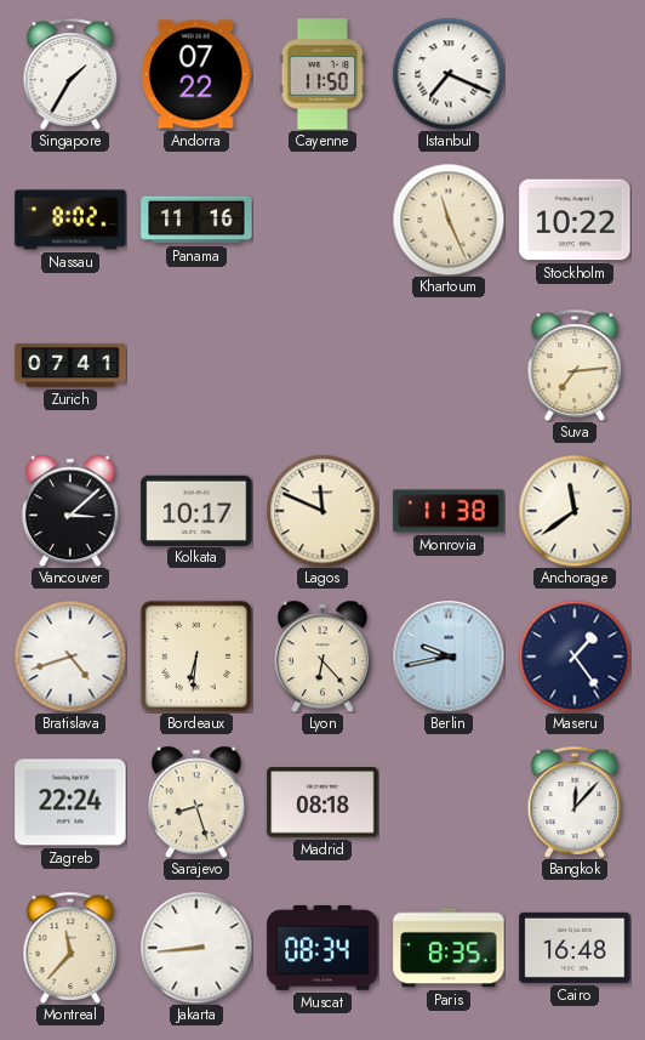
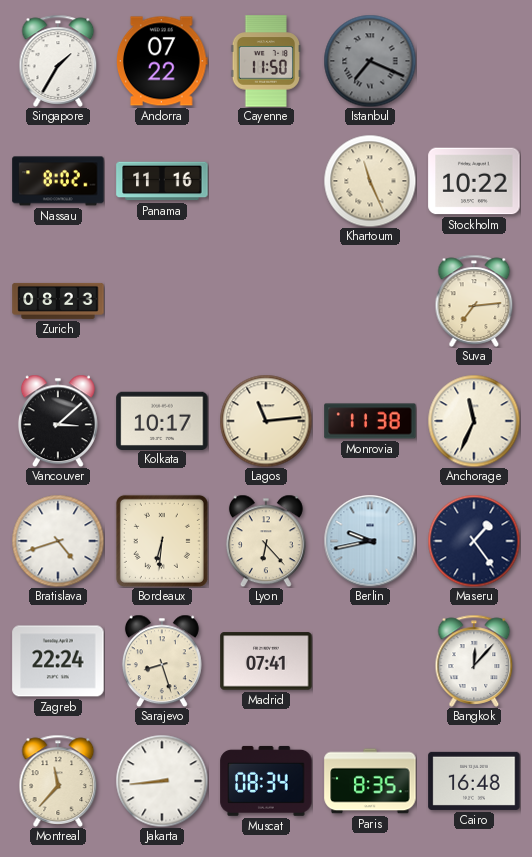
Istanbul dial: white -> grey
Zurich: 07:41 -> 08:23
Lagos: 11:49 -> 11:14
Anchorage: 11:39 -> 11:34
Madrid: 08:18 -> 07:41
